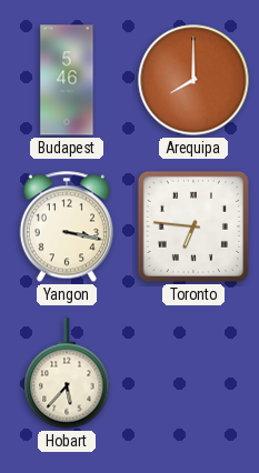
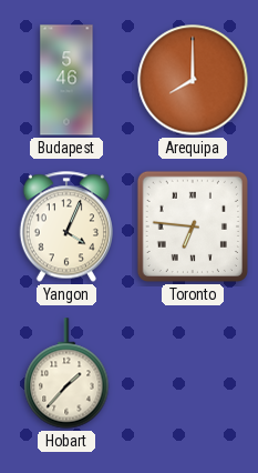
Yangon: 3:17 -> 4:04
Hobart: 5:37 -> 1:37
